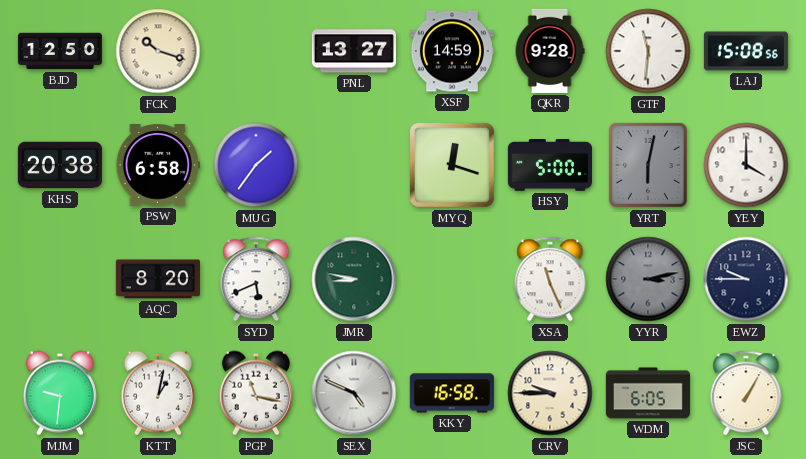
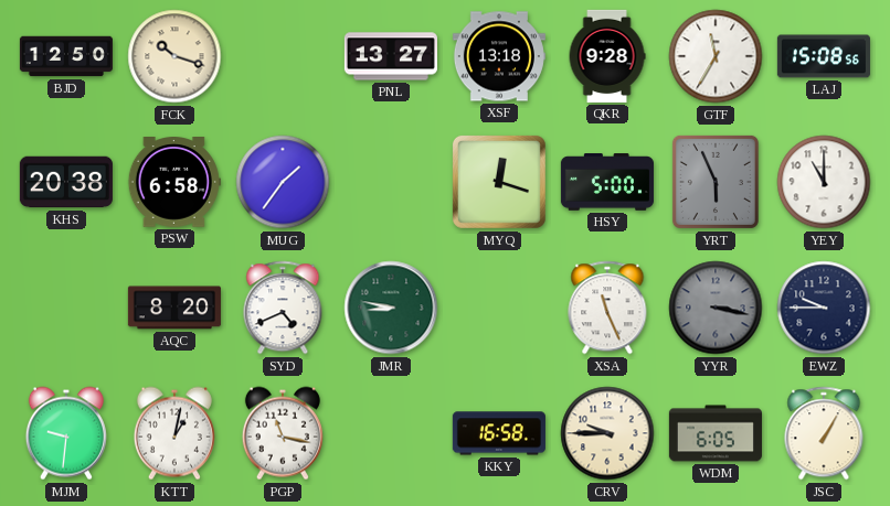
XSF: 14:59 -> 13:18
GTF: 11:31 -> 11:35
YRT: 6:02 -> 5:56
YEY: 4:00 -> 11:00
SYD: 5:41 -> 4:41
YYR: 3:13 -> 3:17
SEX: 4:49 -> none
